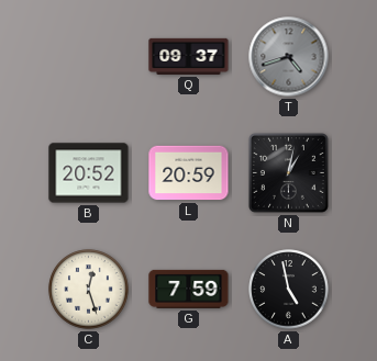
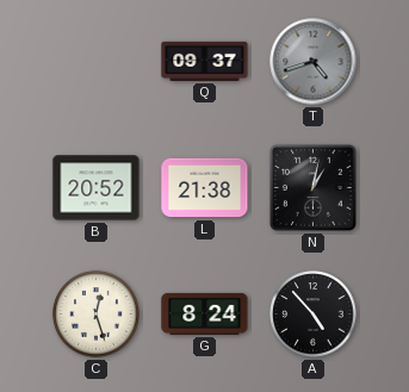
L: 20:59 -> 21:38
G: 7:59 -> 8:24
A: 4:58 -> 4:53
